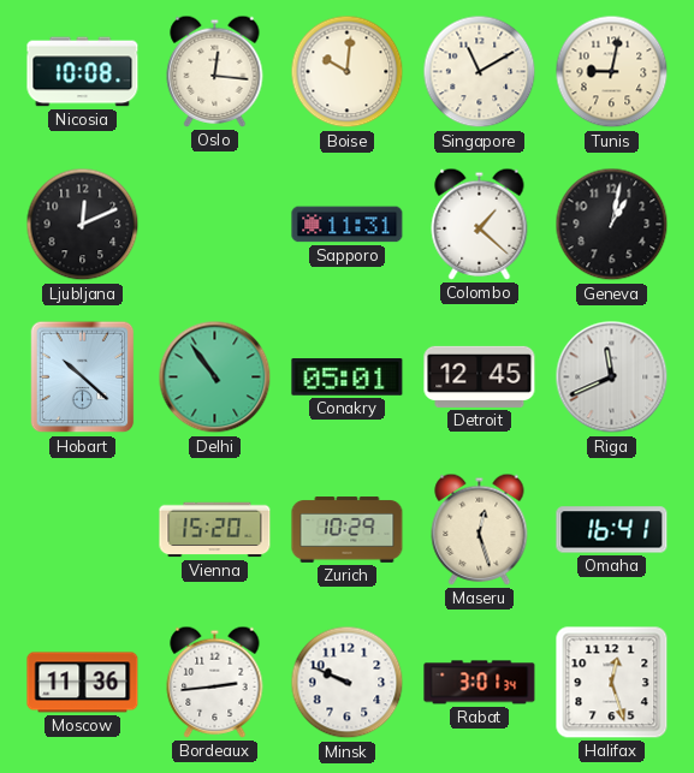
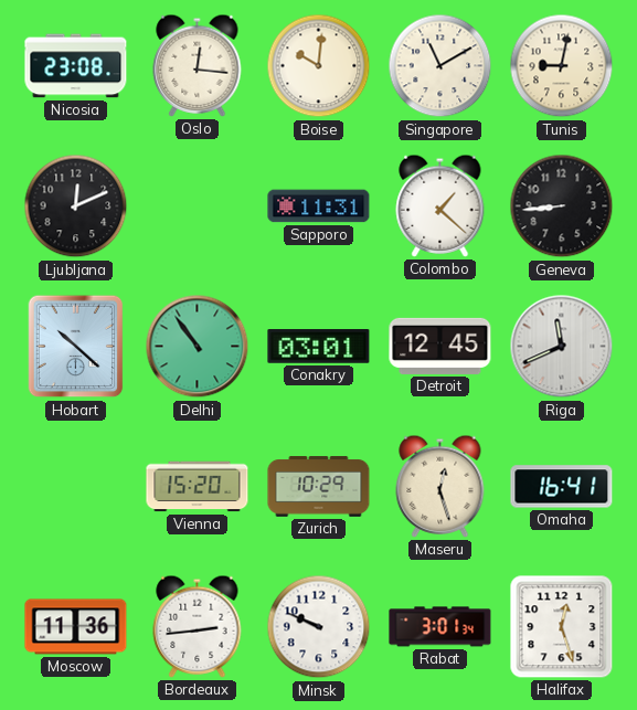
Nicosia: 10:08 -> 23:08
Geneva: 1:02 -> 8:44
Conakry: 05:01 -> 03:01
